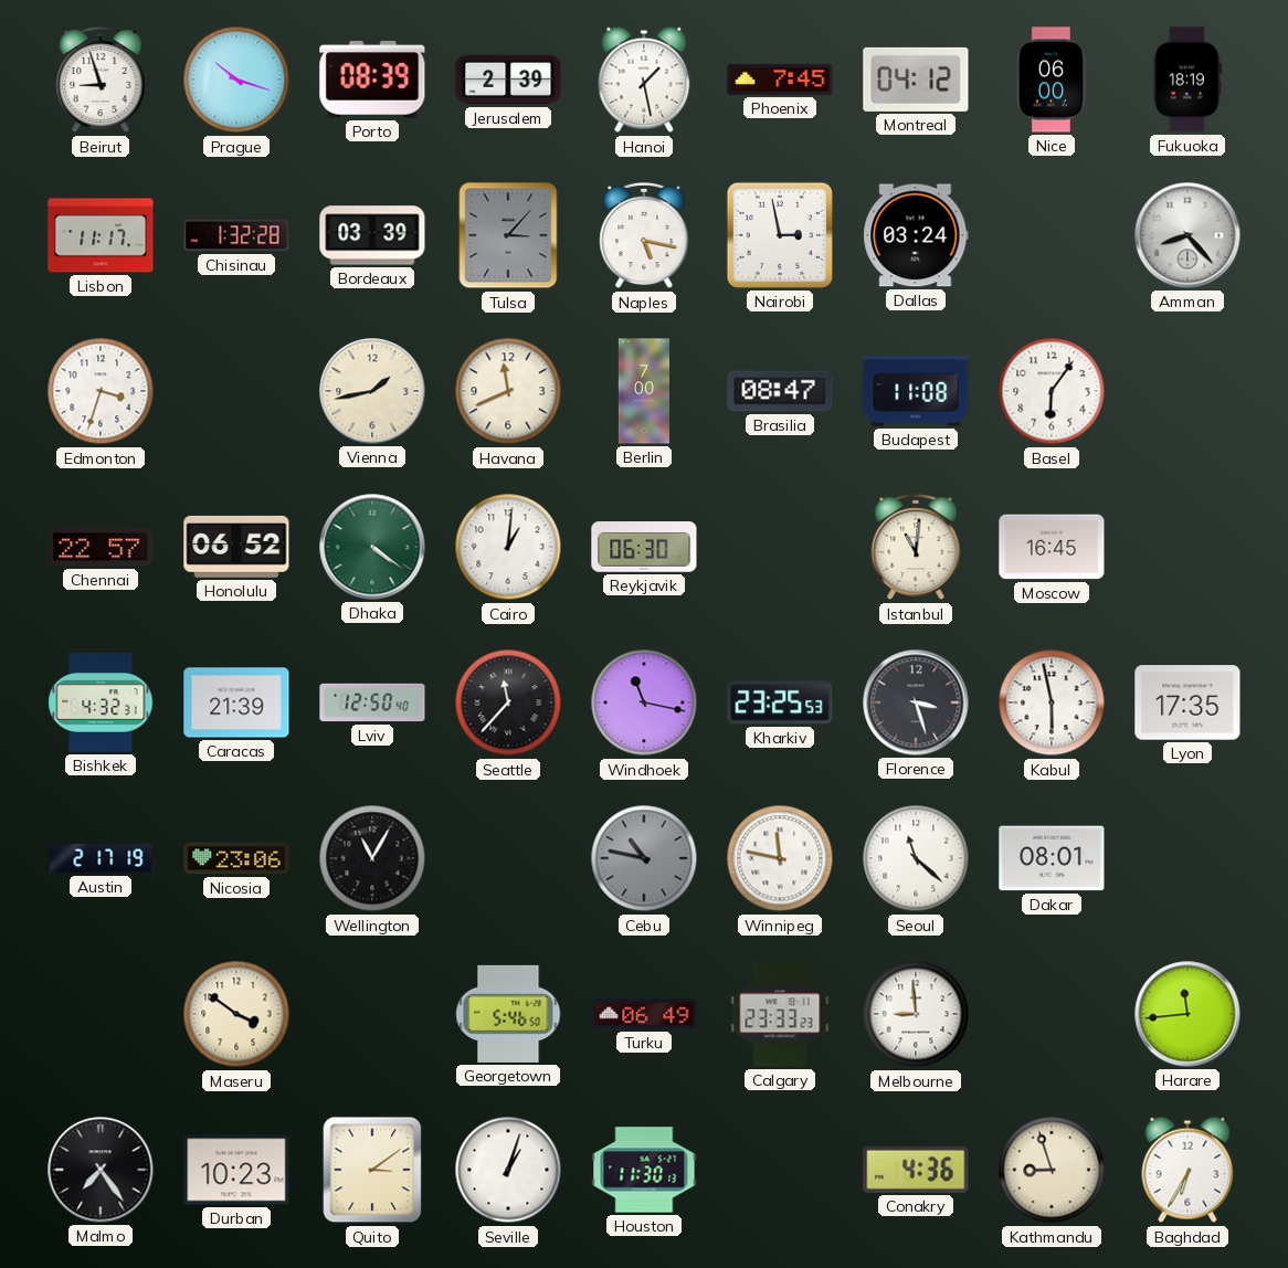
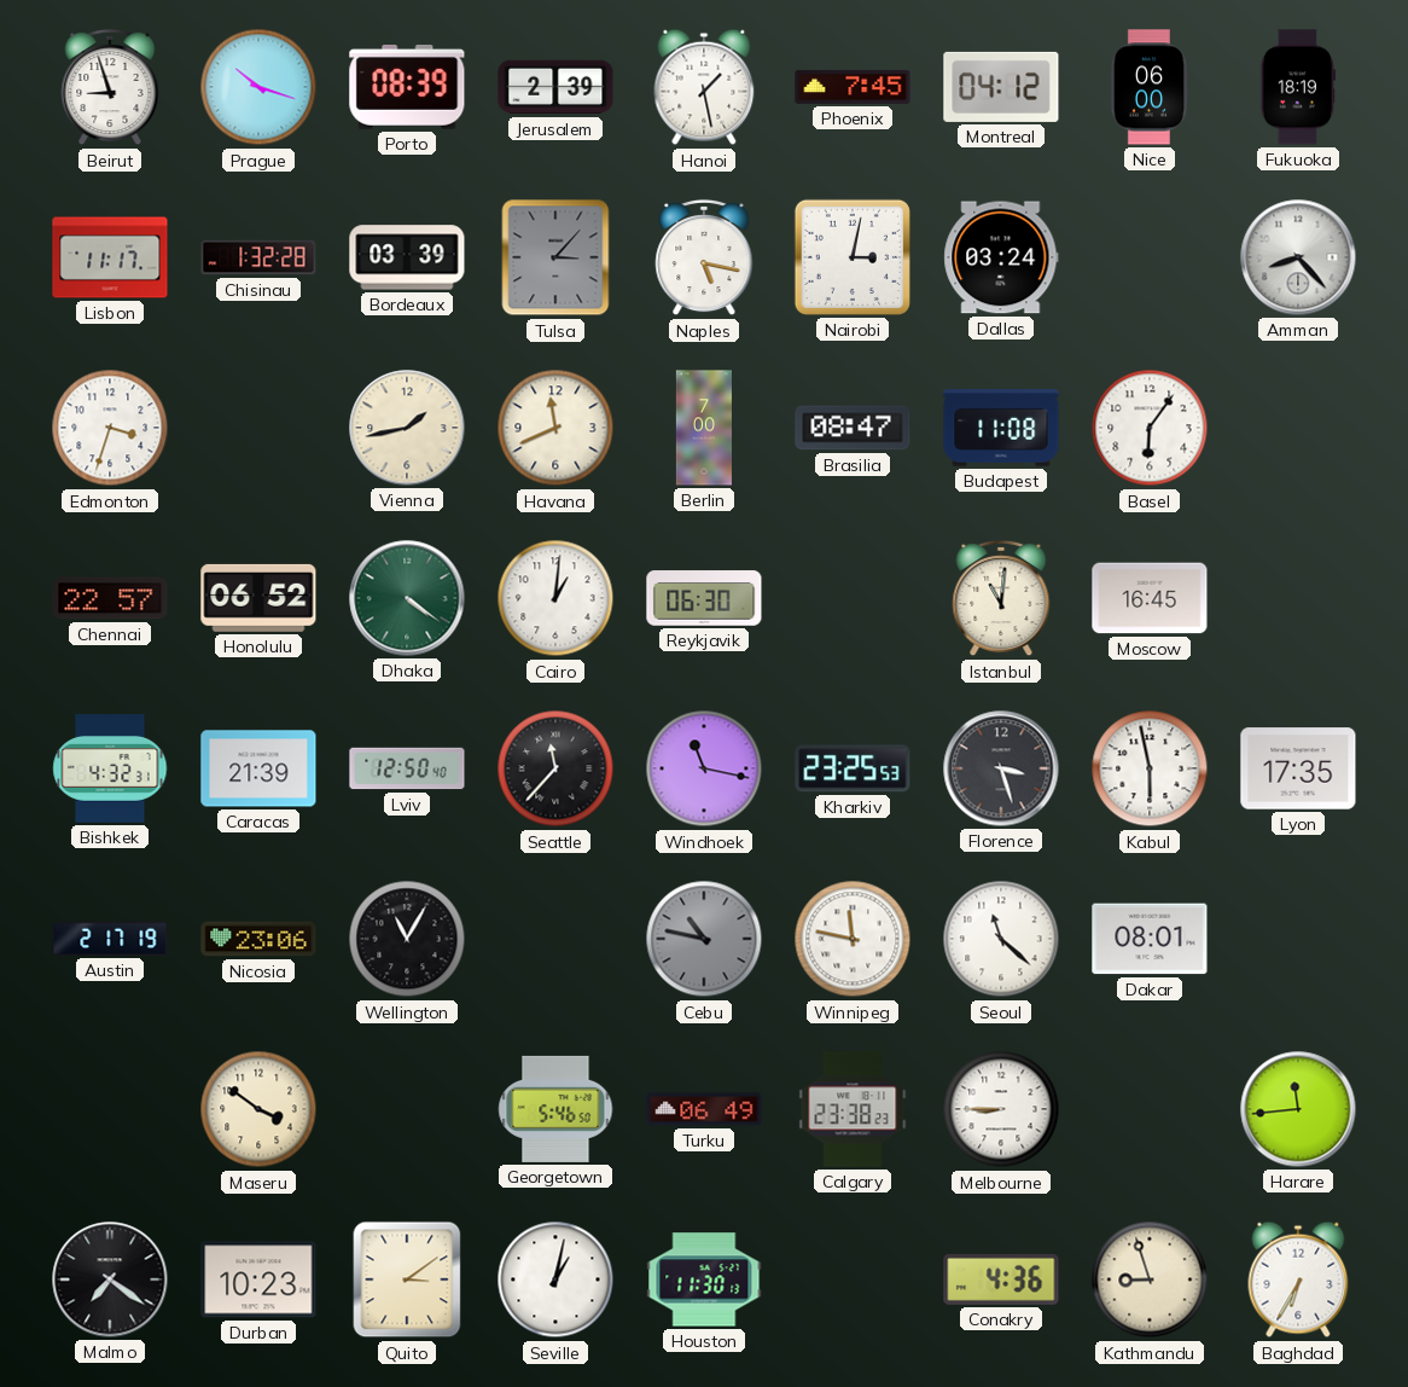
Nairobi: 2:58 -> 3:02
Calgary: 23:33 -> 23:38
Melbourne: 8:59 -> 8:45
Malmo: 7:24 -> 7:21
Seville: 1:03 -> 1:02
